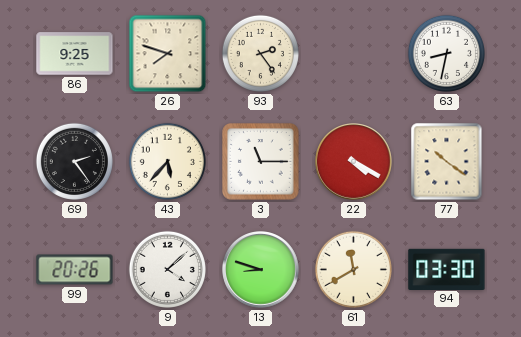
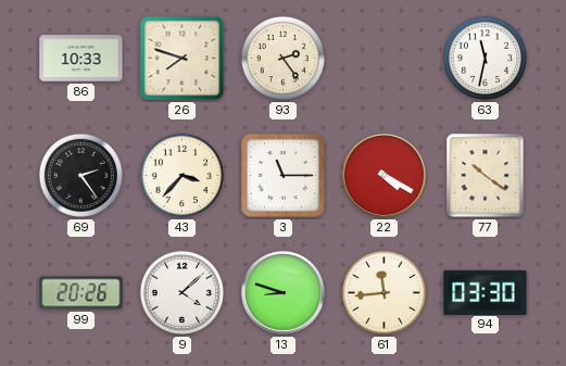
86: 9:25 -> 10:33
63: 8:32 -> 11:32
43: 5:37 -> 3:37
61: 11:40 -> 11:44
